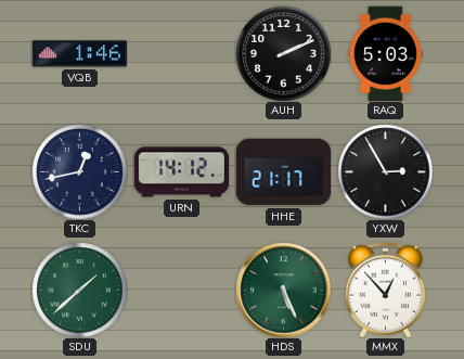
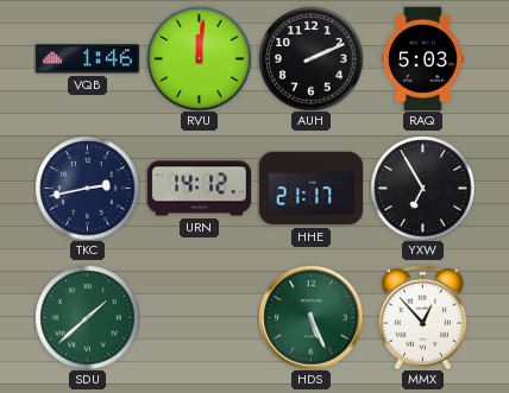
RVU: none -> 12:01
TKC: 12:43 -> 2:43
YXW: 2:55 -> 6:55
